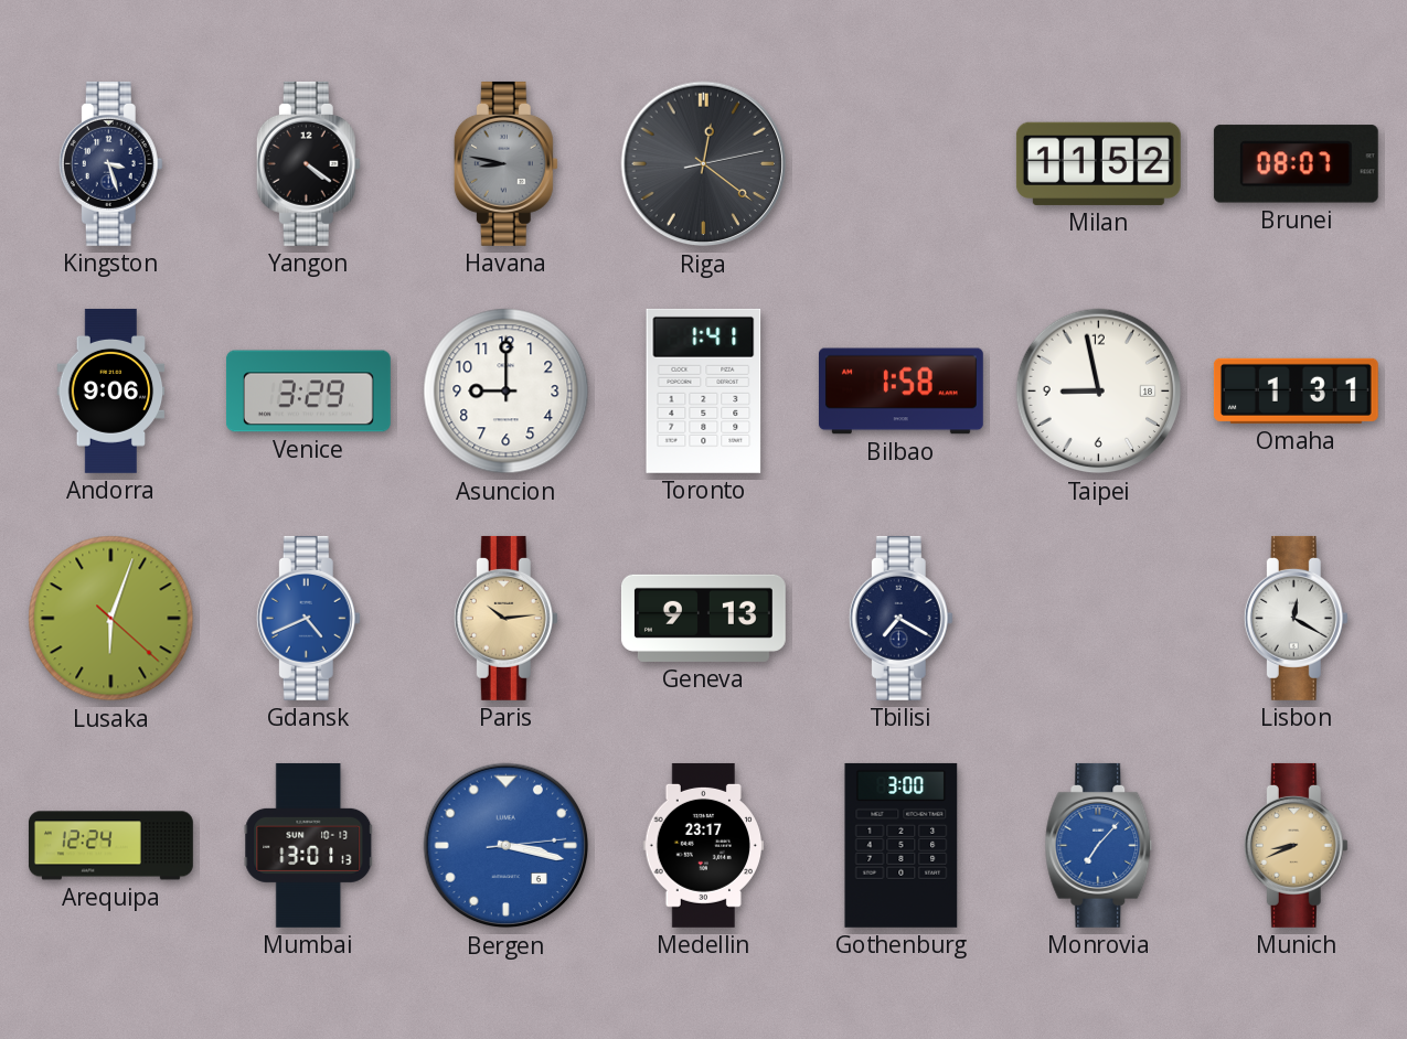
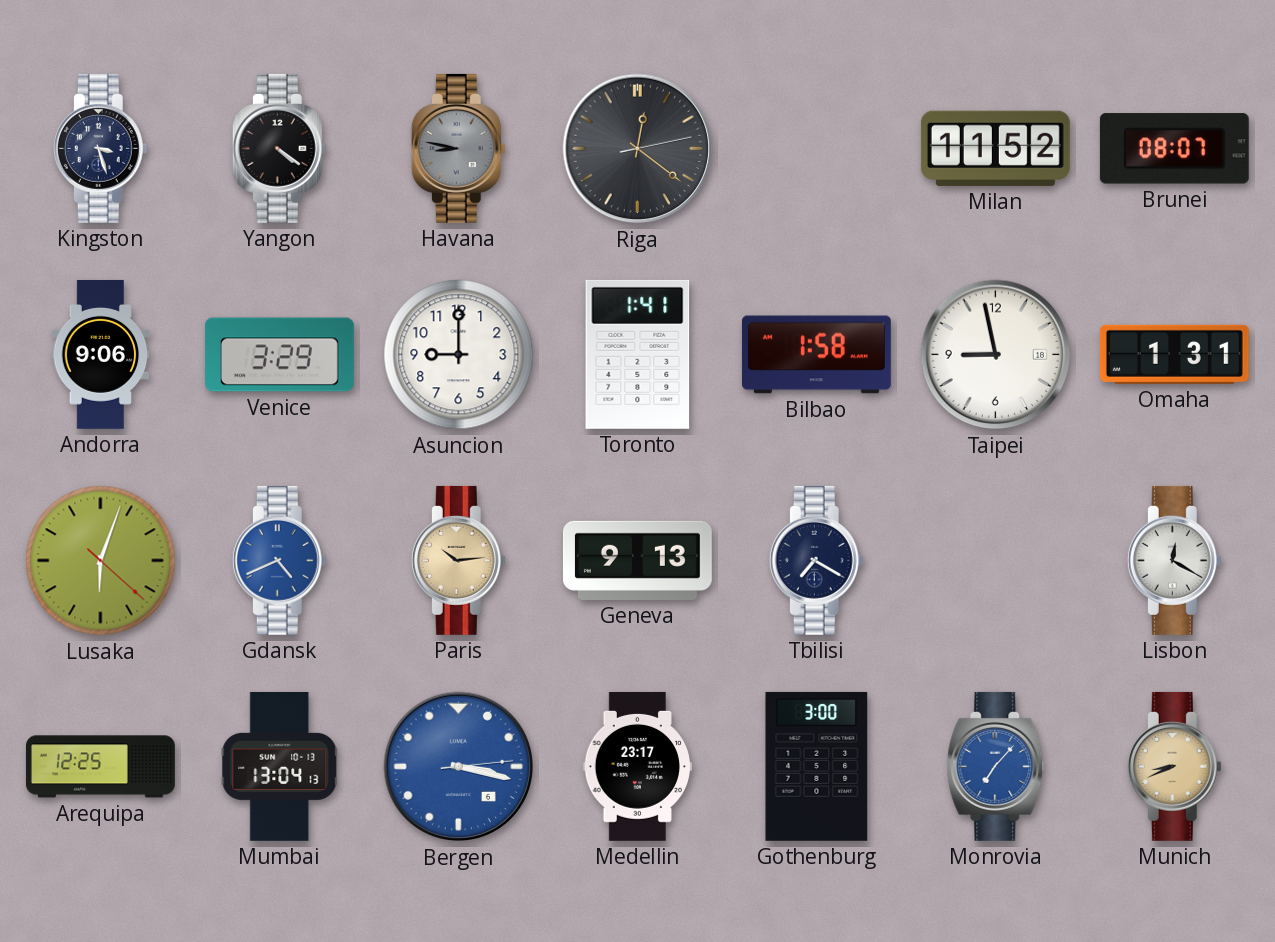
Arequipa: 12:24 -> 12:25
Mumbai: 13:01 -> 13:04
